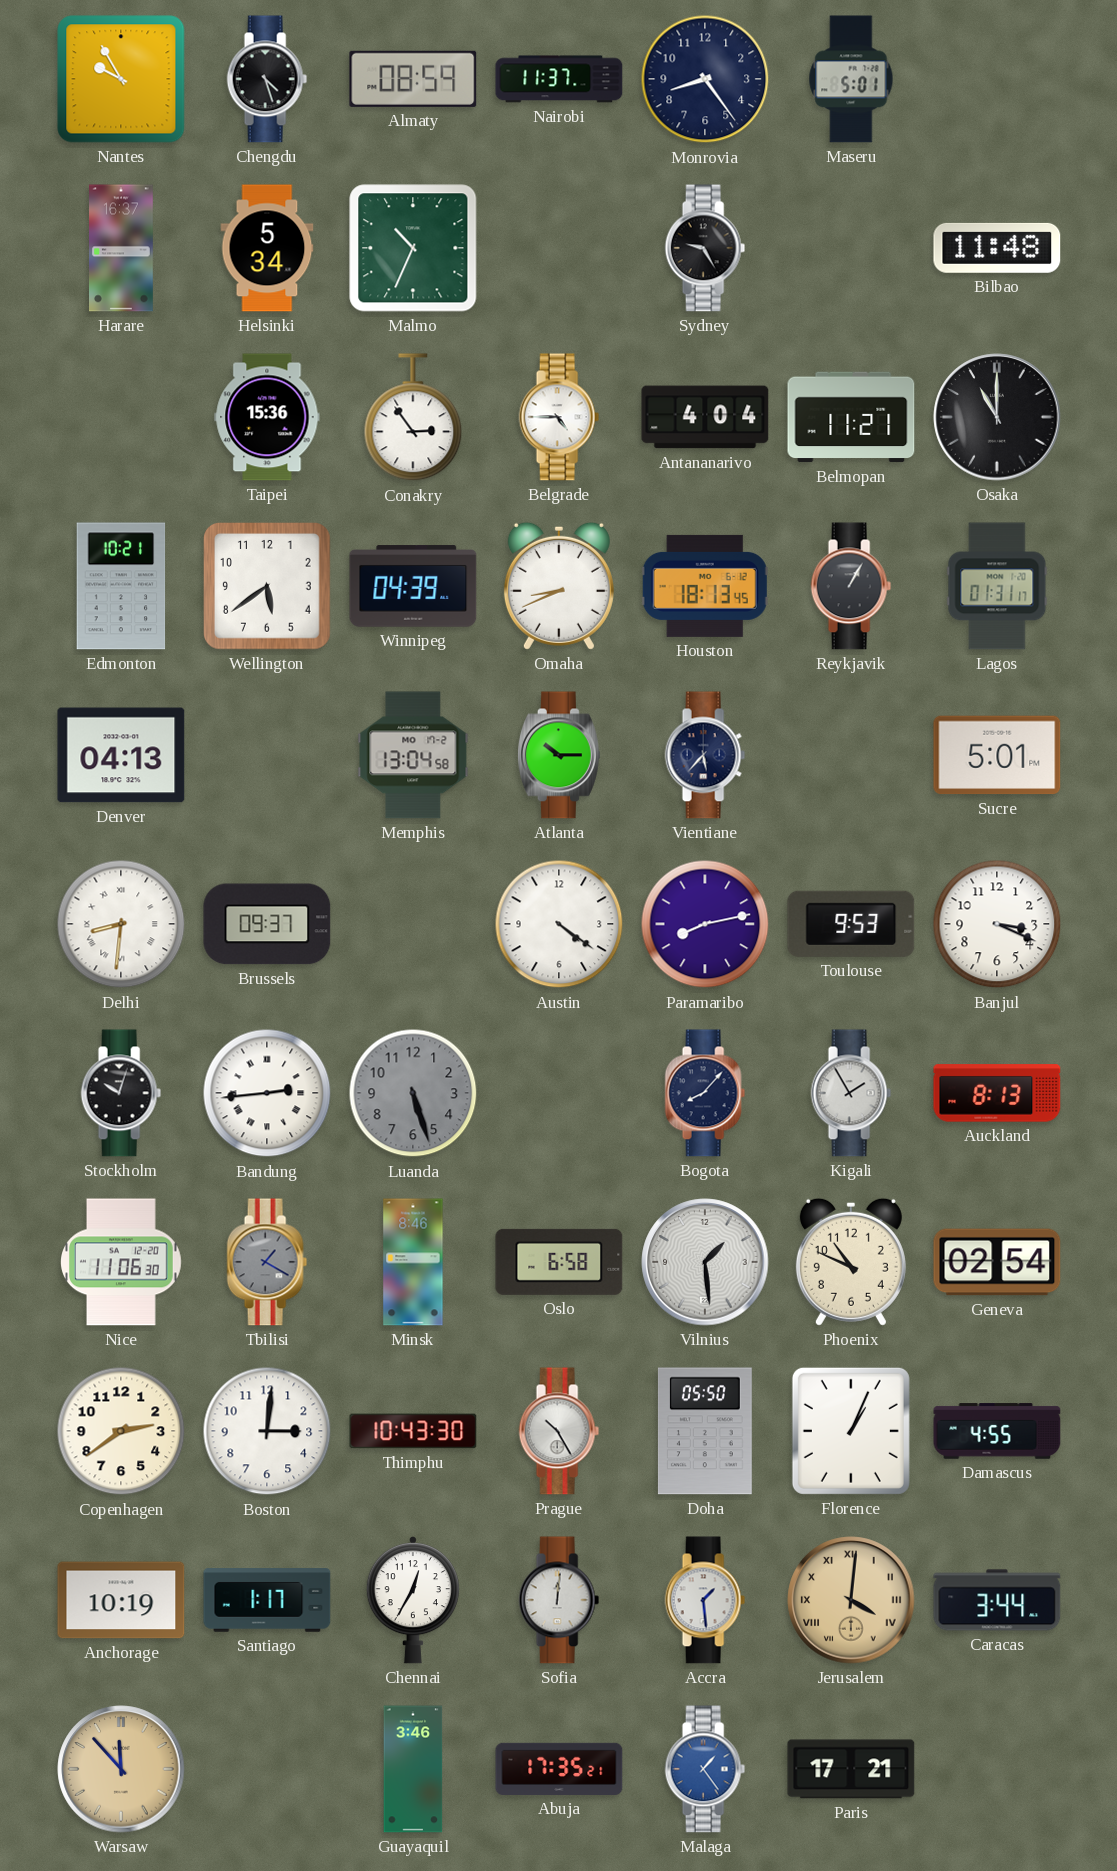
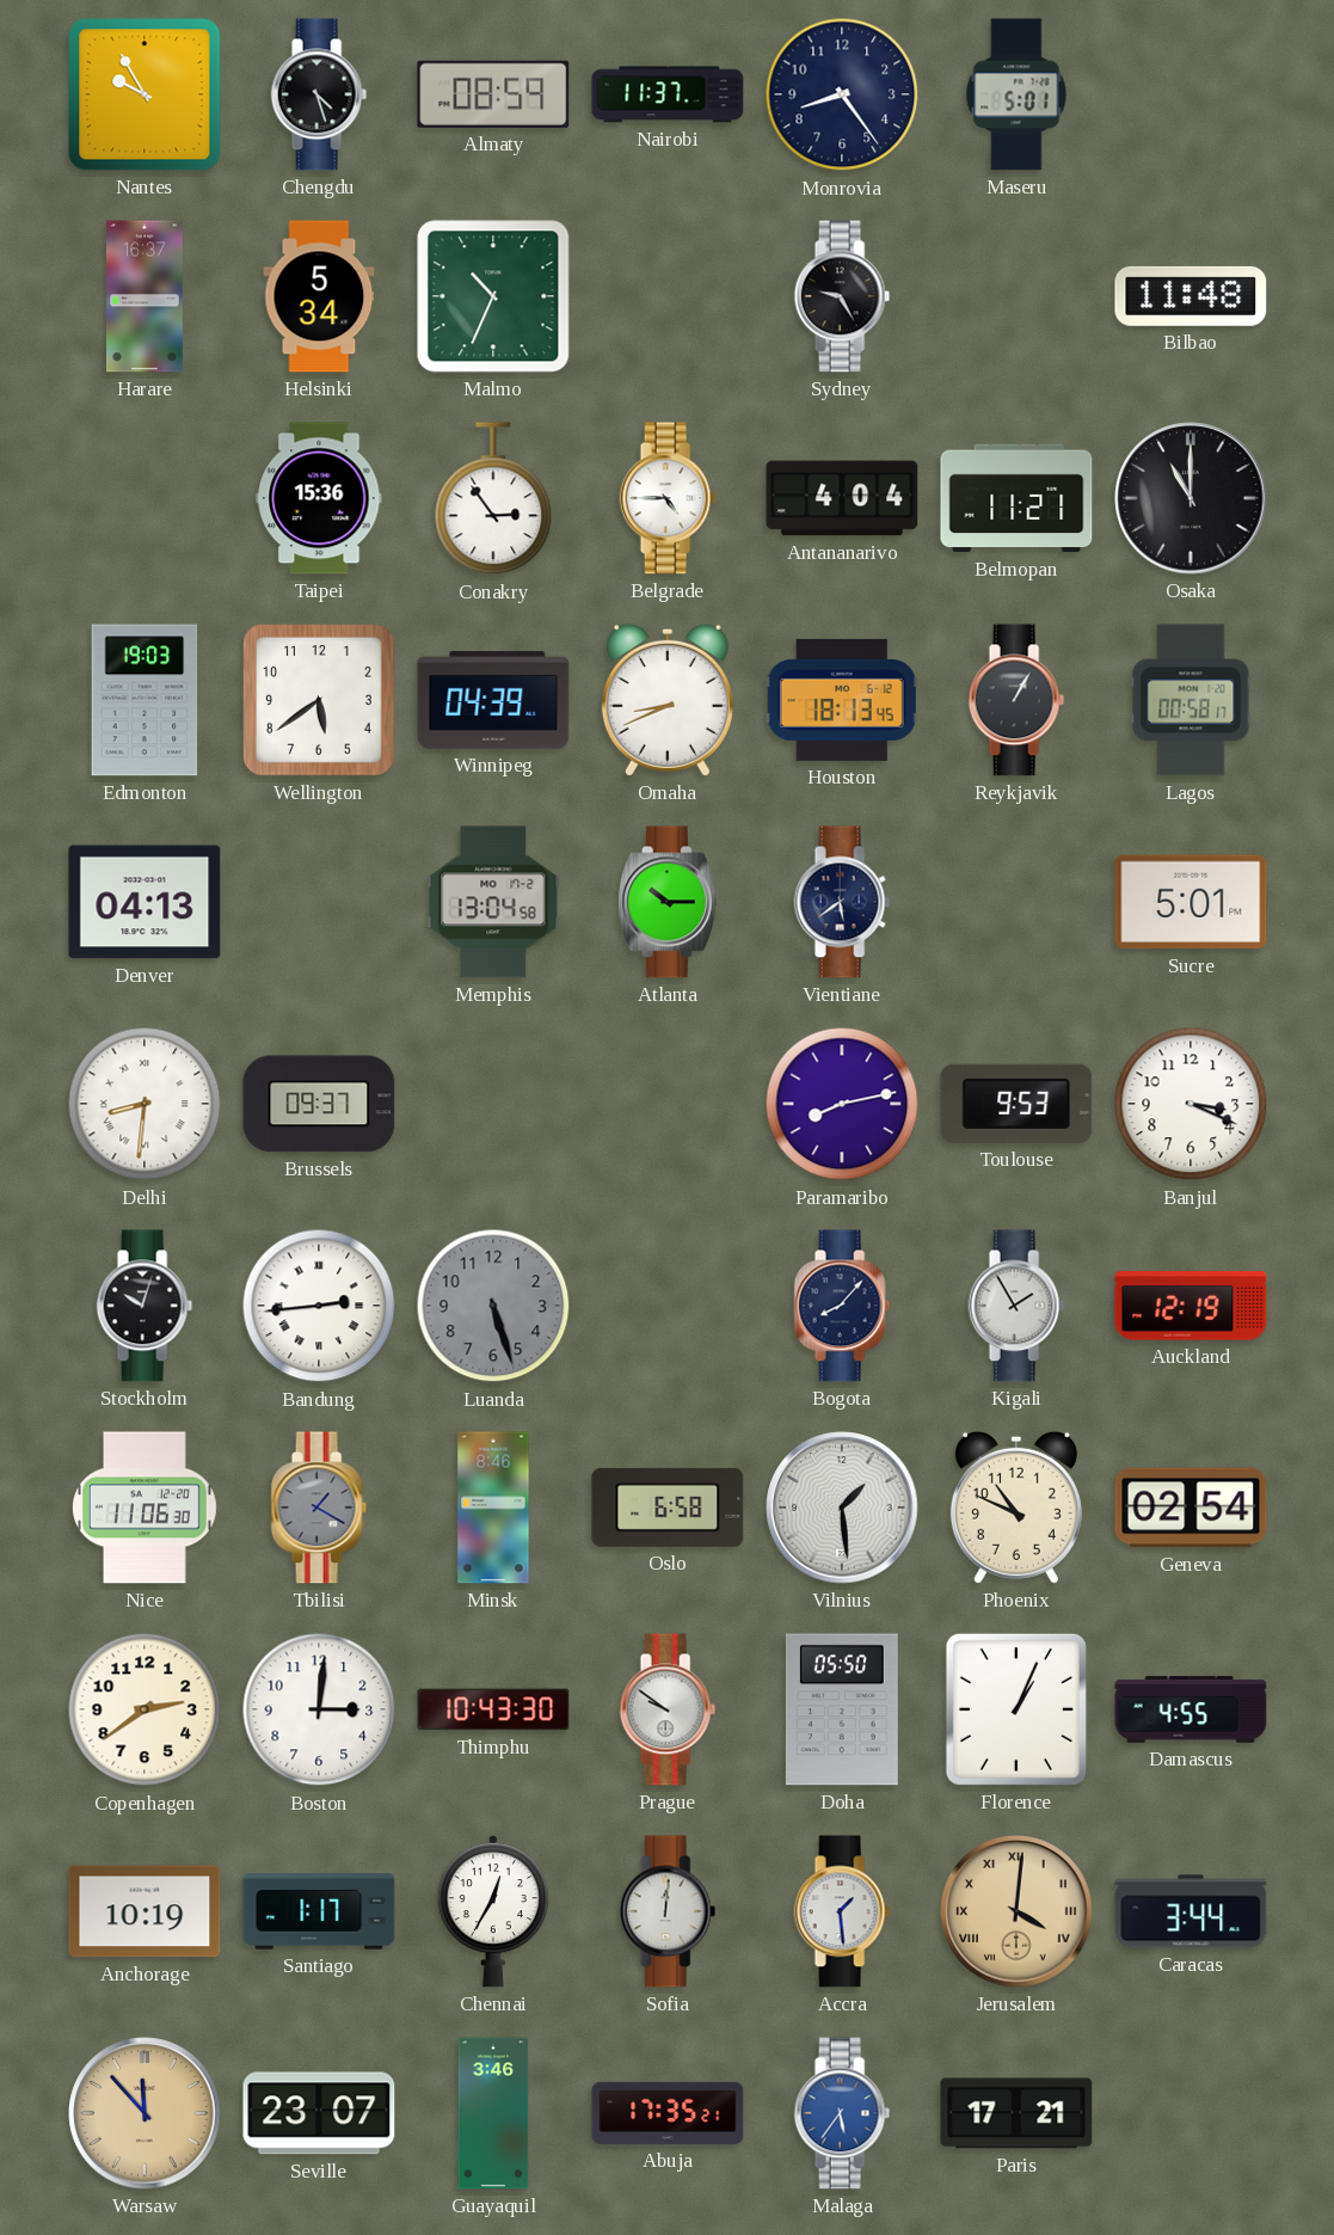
Edmonton: 10:21 -> 19:03
Lagos: 01:31 -> 00:58
Vientiane: 5:37 -> 5:39
Austin: 4:21 -> none
Auckland: 8:13 -> 12:19
Prague: 10:25 -> 9:51
Seville: none -> 23:07
Malaga: 1:24 -> 5:36
